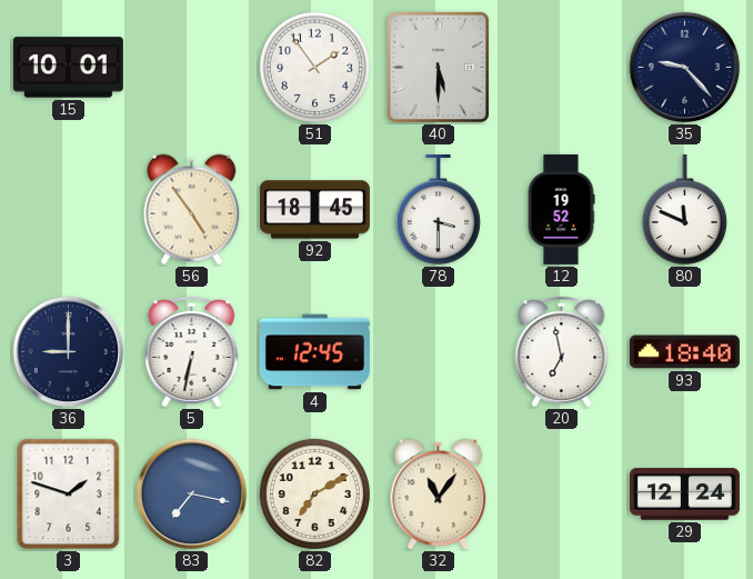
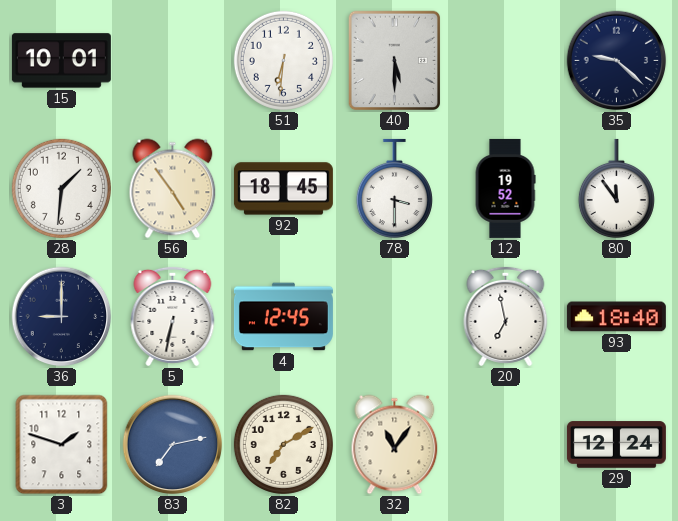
51: 1:54 -> 6:31
35: 9:23 -> 9:22
28: none -> 1:31
80: 11:49 -> 11:54
83: 7:17 -> 7:13
